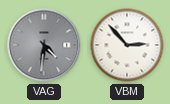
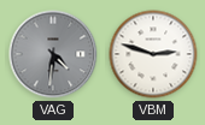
VBM: 2:53 -> 2:48
